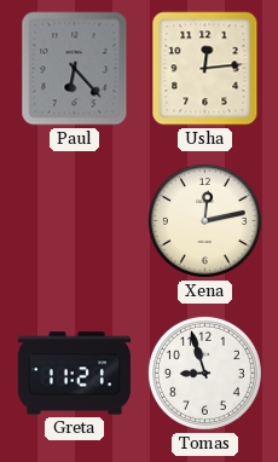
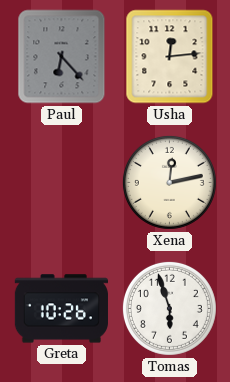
Greta: 11:21 -> 10:26
Tomas: 8:57 -> 5:57
